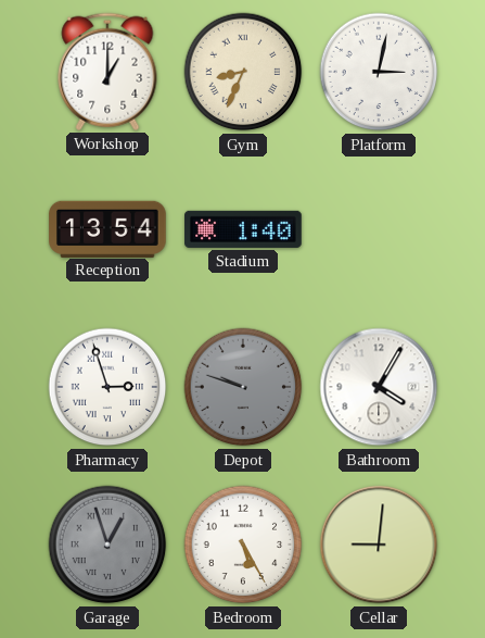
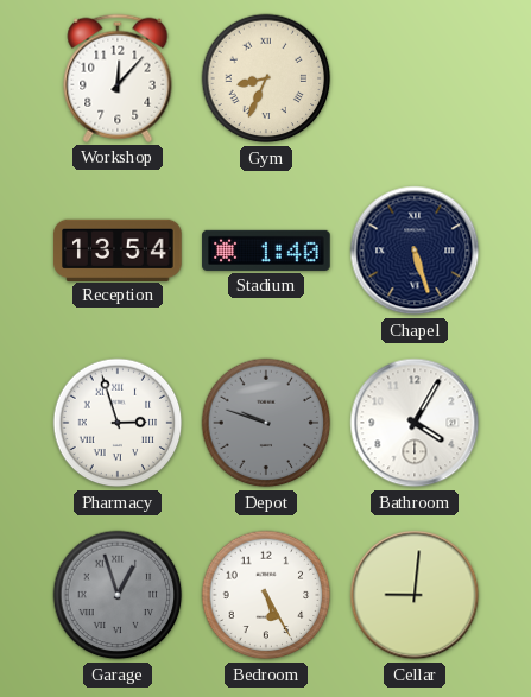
Workshop: 1:00 -> 12:07
Platform: 3:02 -> none
Chapel: none -> 5:27
